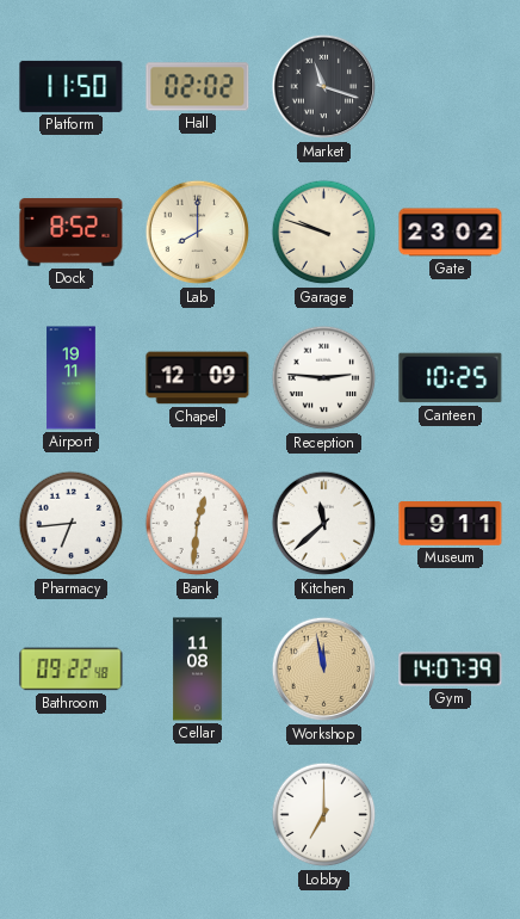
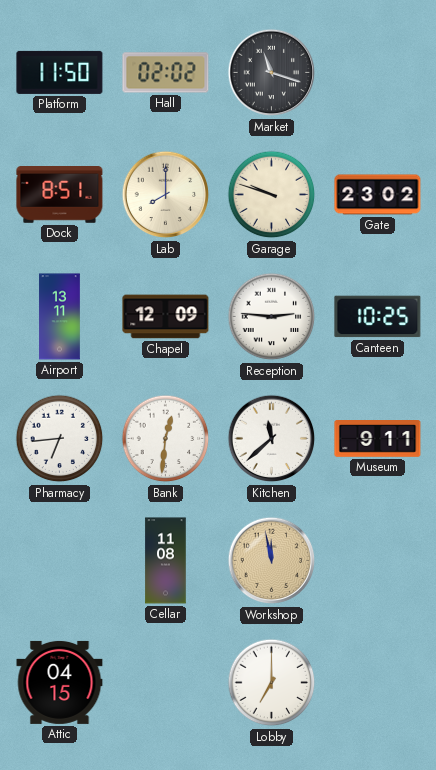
Dock: 8:52 -> 8:51
Airport: 19:11 -> 13:11
Bathroom: 09:22 -> none
Gym: 14:07 -> none
Attic: none -> 04:15
